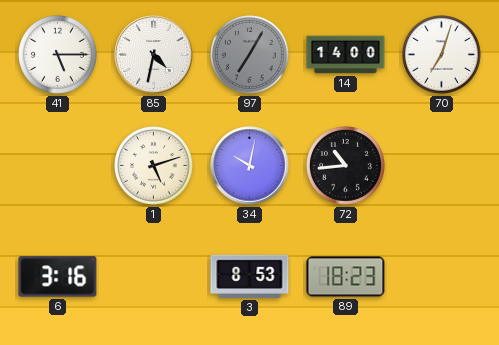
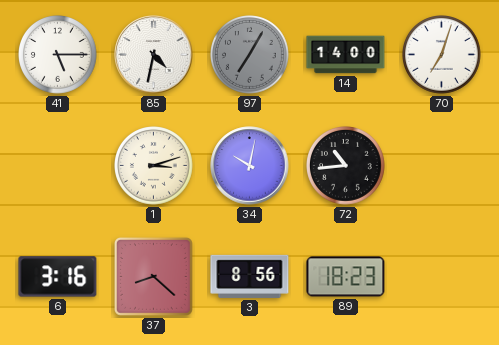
1: 5:12 -> 3:12
37: none -> 8:22
3: 8:53 -> 8:56
